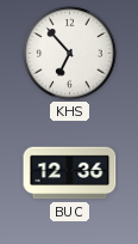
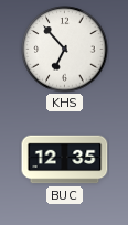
BUC: 12:36 -> 12:35
